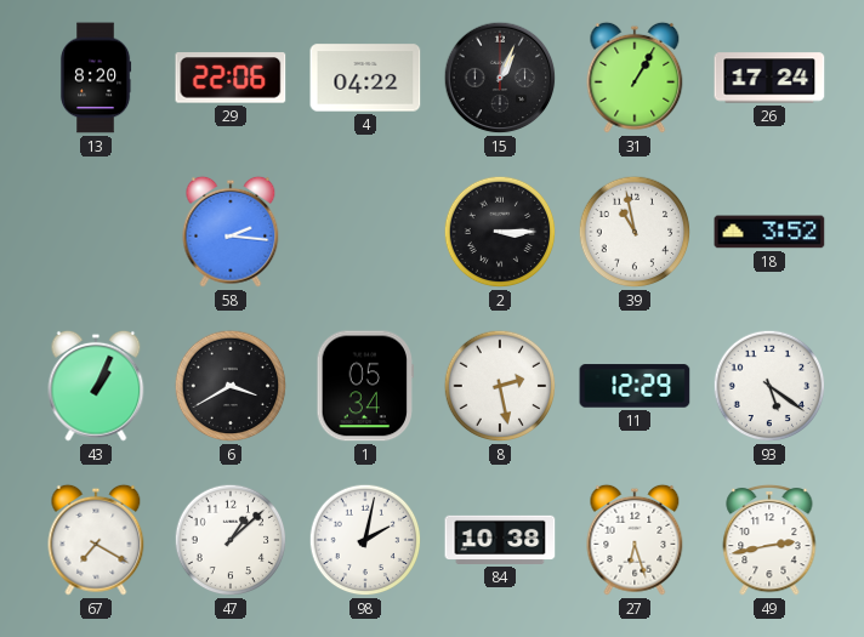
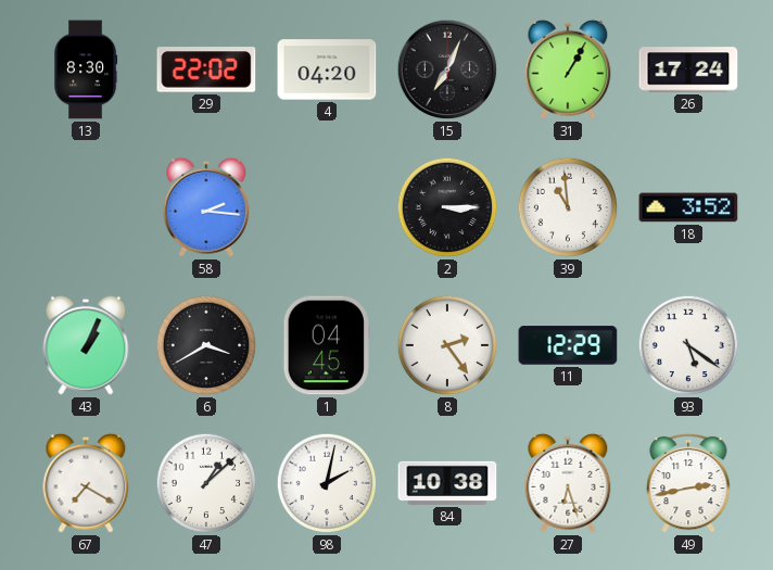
13: 8:20 -> 8:30
29: 22:06 -> 22:02
4: 04:22 -> 04:20
15: 1:04 -> 7:04
39: 10:58 -> 10:59
1: 05:34 -> 04:45
8: 2:28 -> 2:24
